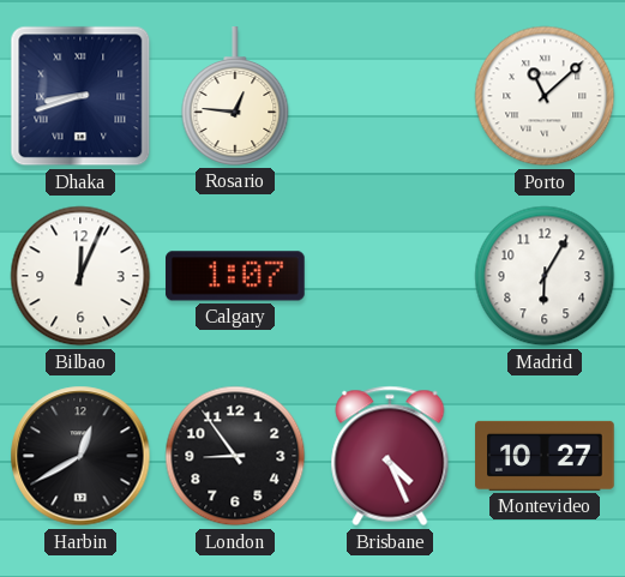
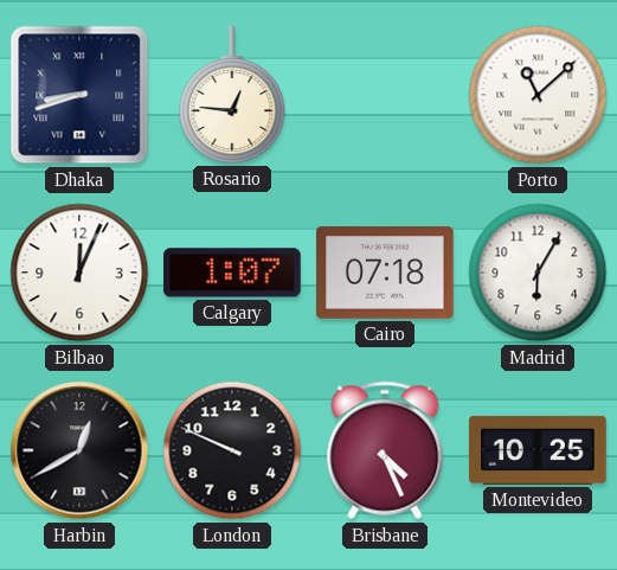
Cairo: none -> 07:18
London: 8:54 -> 9:49
Montevideo: 10:27 -> 10:25
